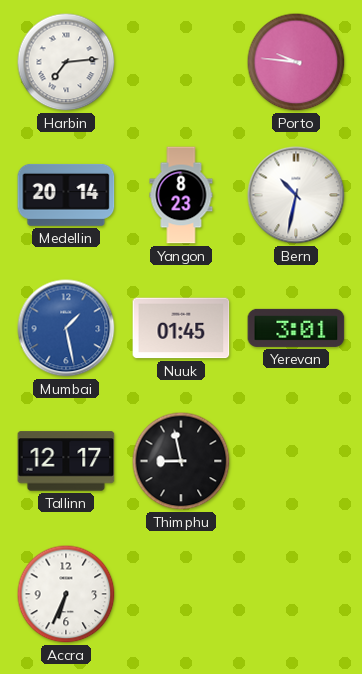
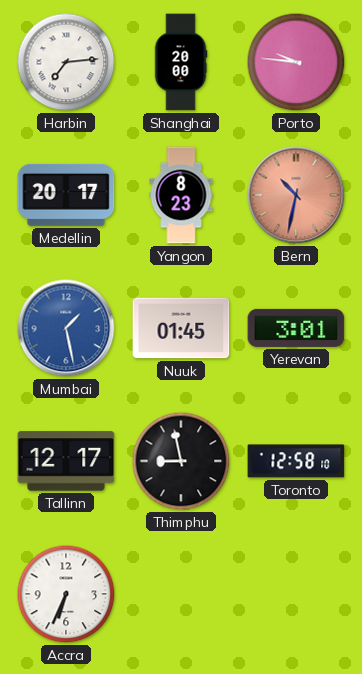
Shanghai: none -> 20:00
Medellin: 20:14 -> 20:17
Bern dial: white -> salmon
Toronto: none -> 12:58
